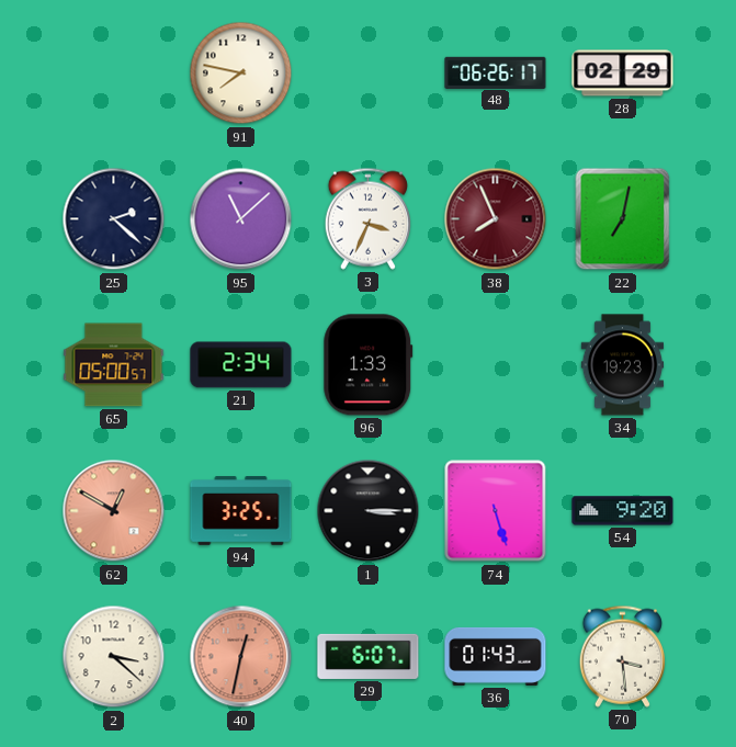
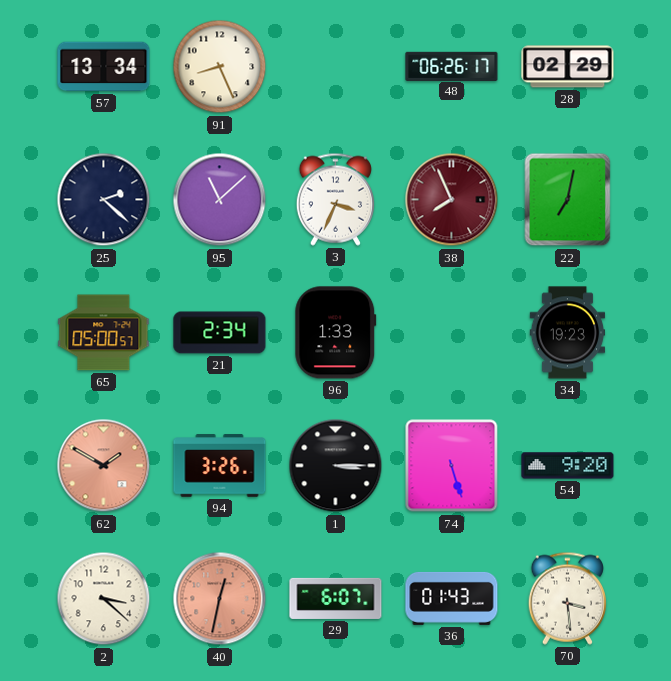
57: none -> 13:34
91: 7:47 -> 8:26
62: 12:50 -> 1:50
94: 3:25 -> 3:26
